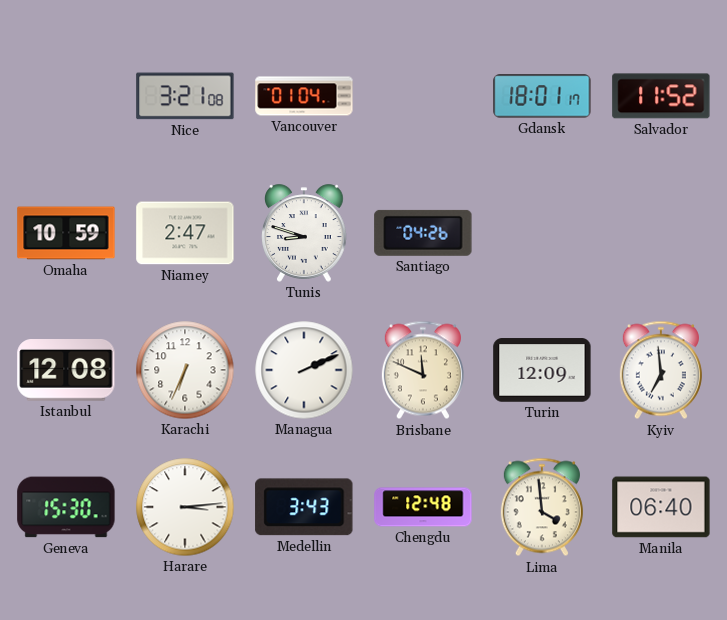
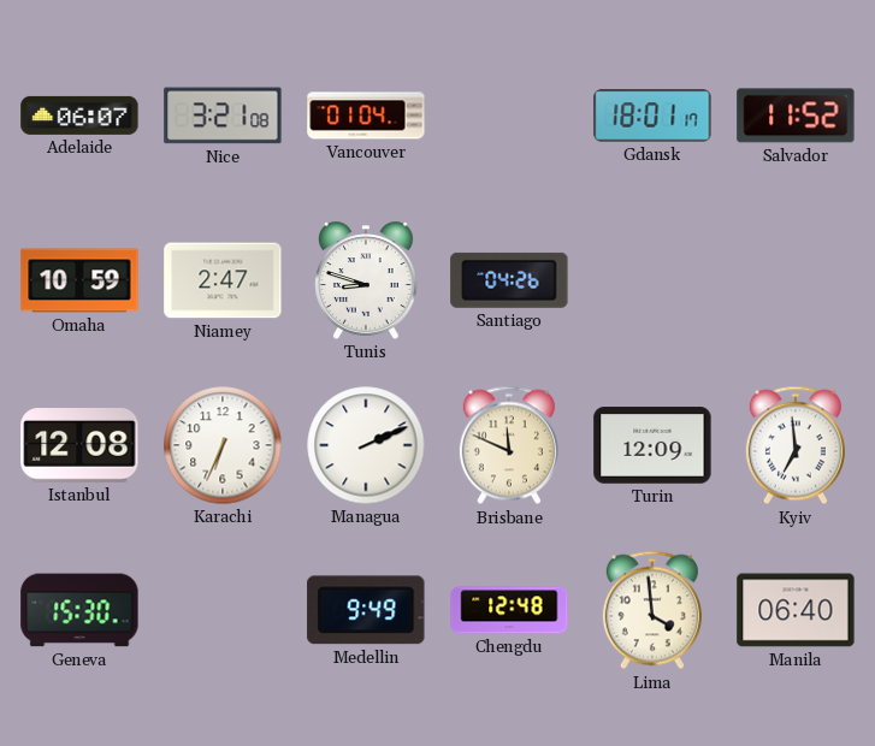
Adelaide: none -> 06:07
Harare: 3:14 -> none
Medellin: 3:43 -> 9:49
